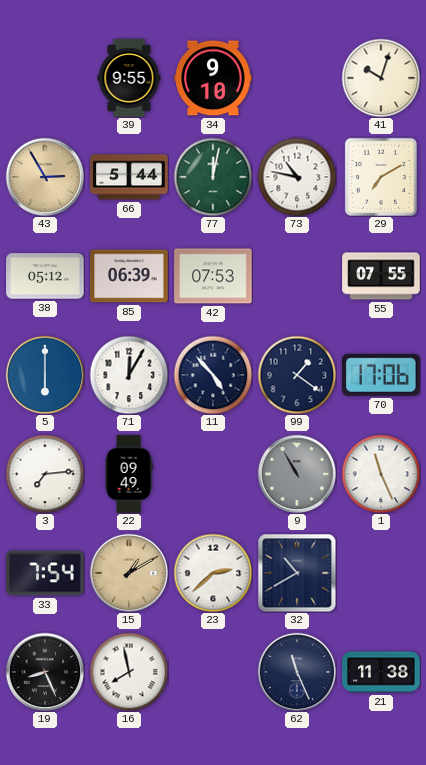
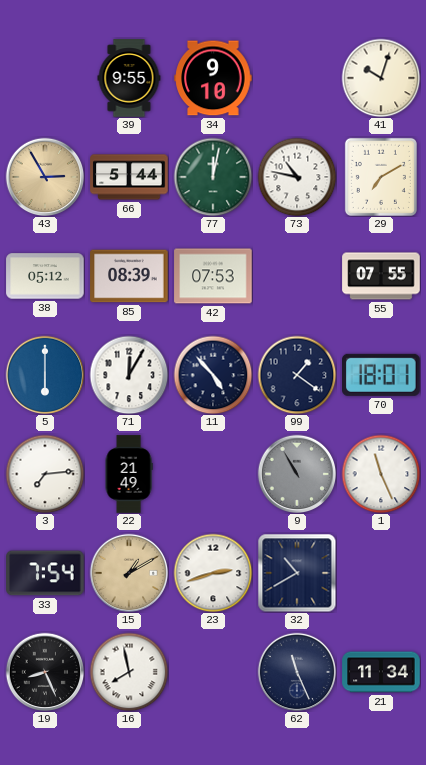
85: 06:39 -> 08:39
70: 17:06 -> 18:01
22: 09:49 -> 21:49
23: 2:38 -> 2:42
21: 11:38 -> 11:34
